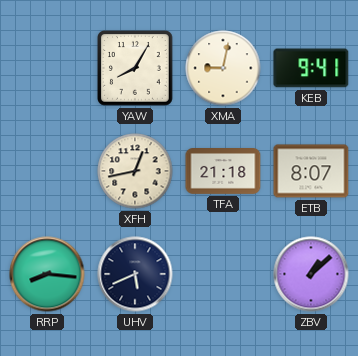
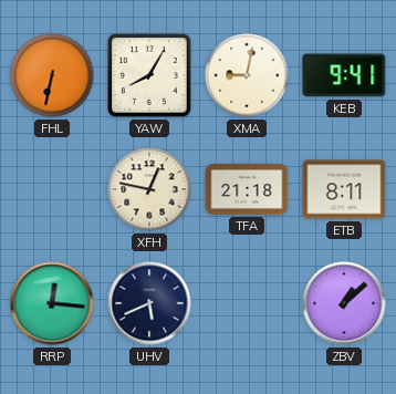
FHL: none -> 6:32
XFH: 12:43 -> 12:47
ETB: 8:07 -> 8:11
RRP: 8:16 -> 12:16
